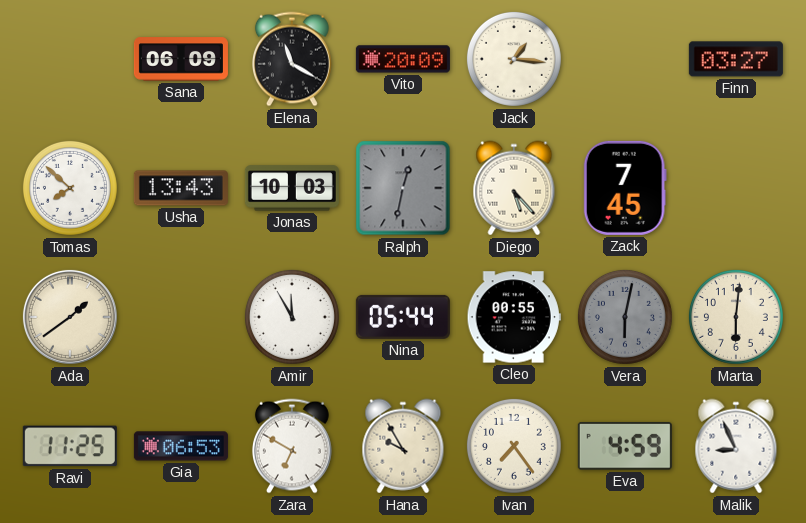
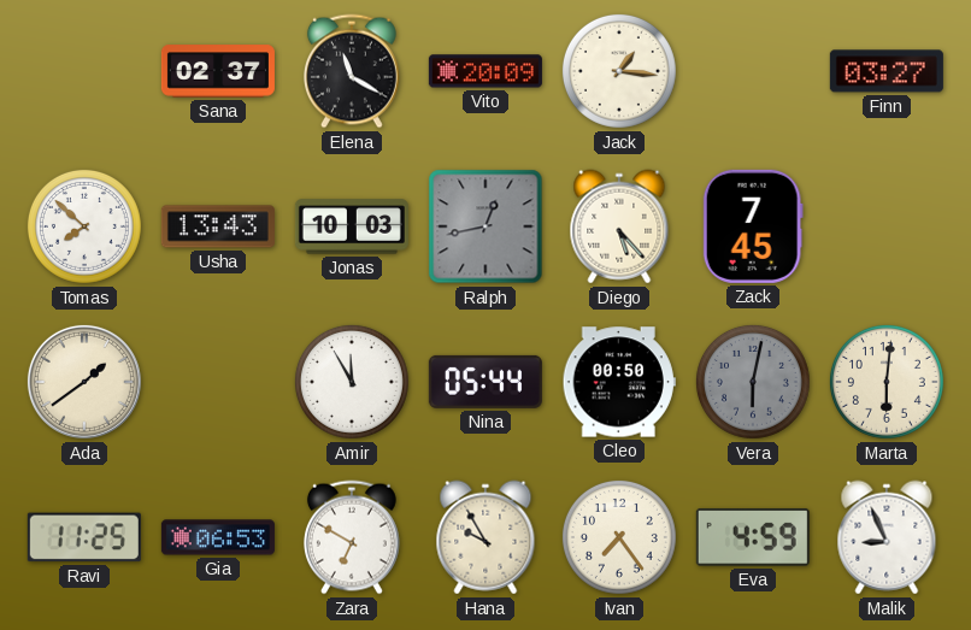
Sana: 06:09 -> 02:37
Ralph: 12:32 -> 12:43
Cleo: 00:55 -> 00:50
